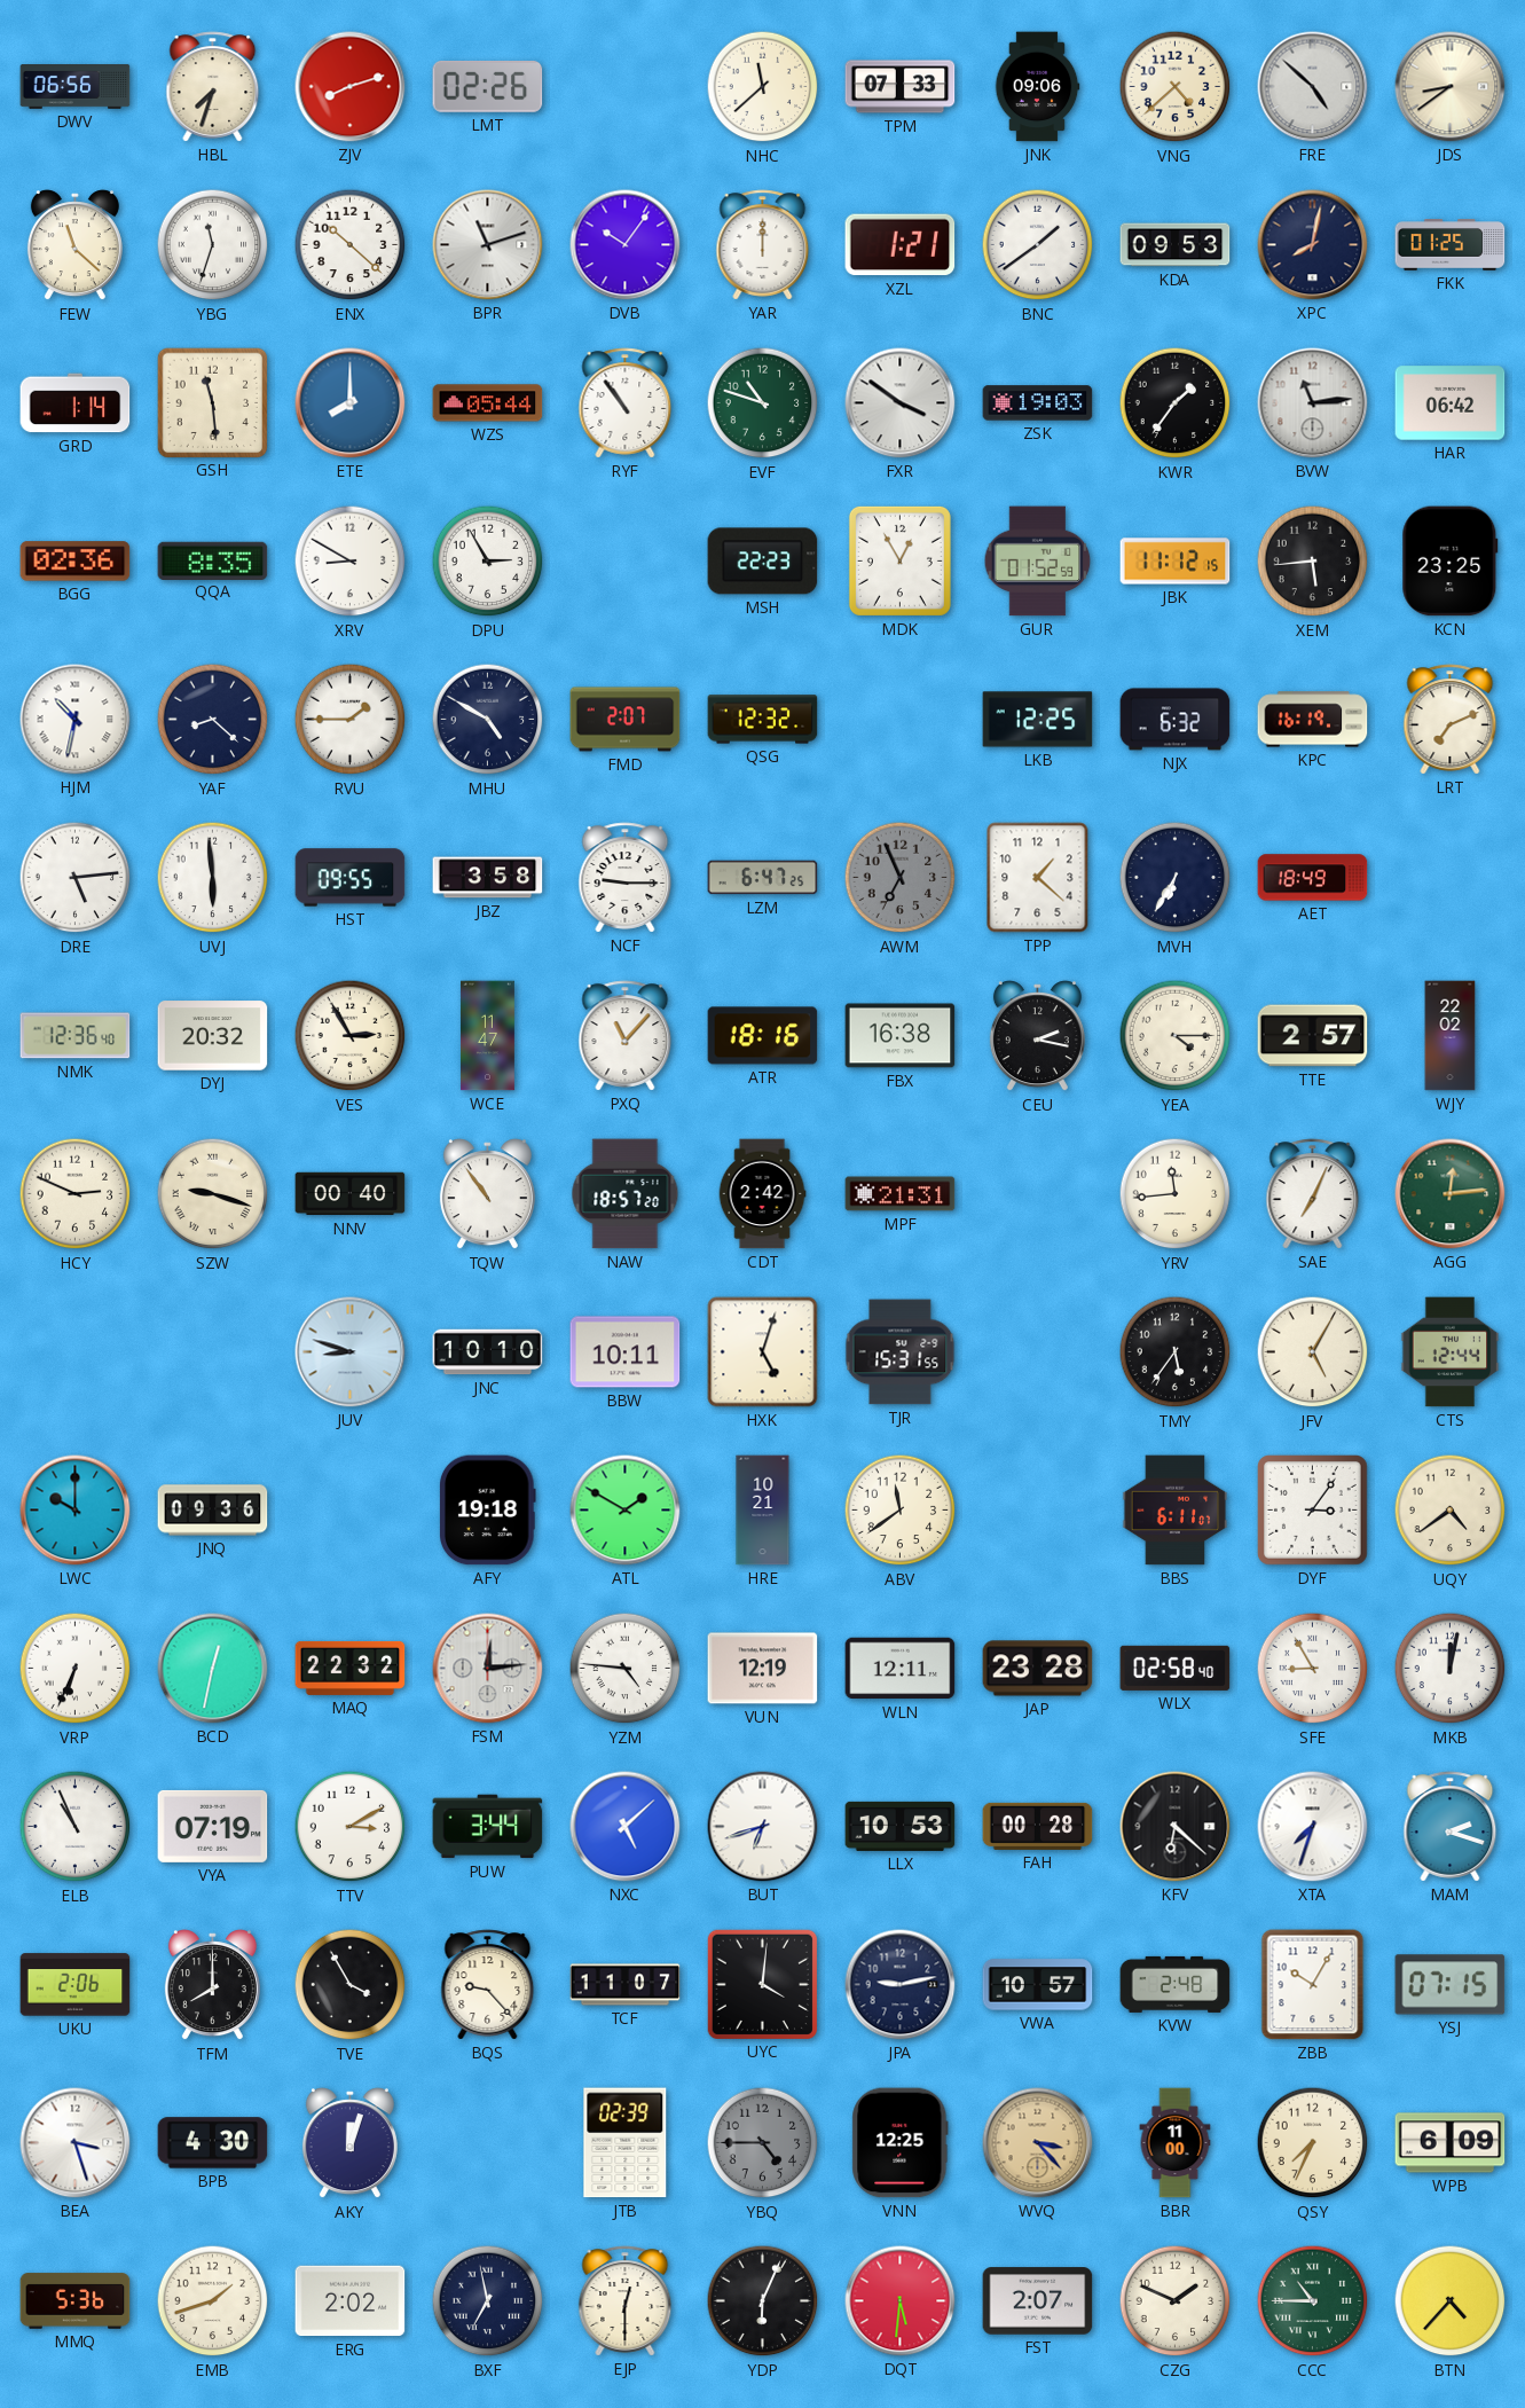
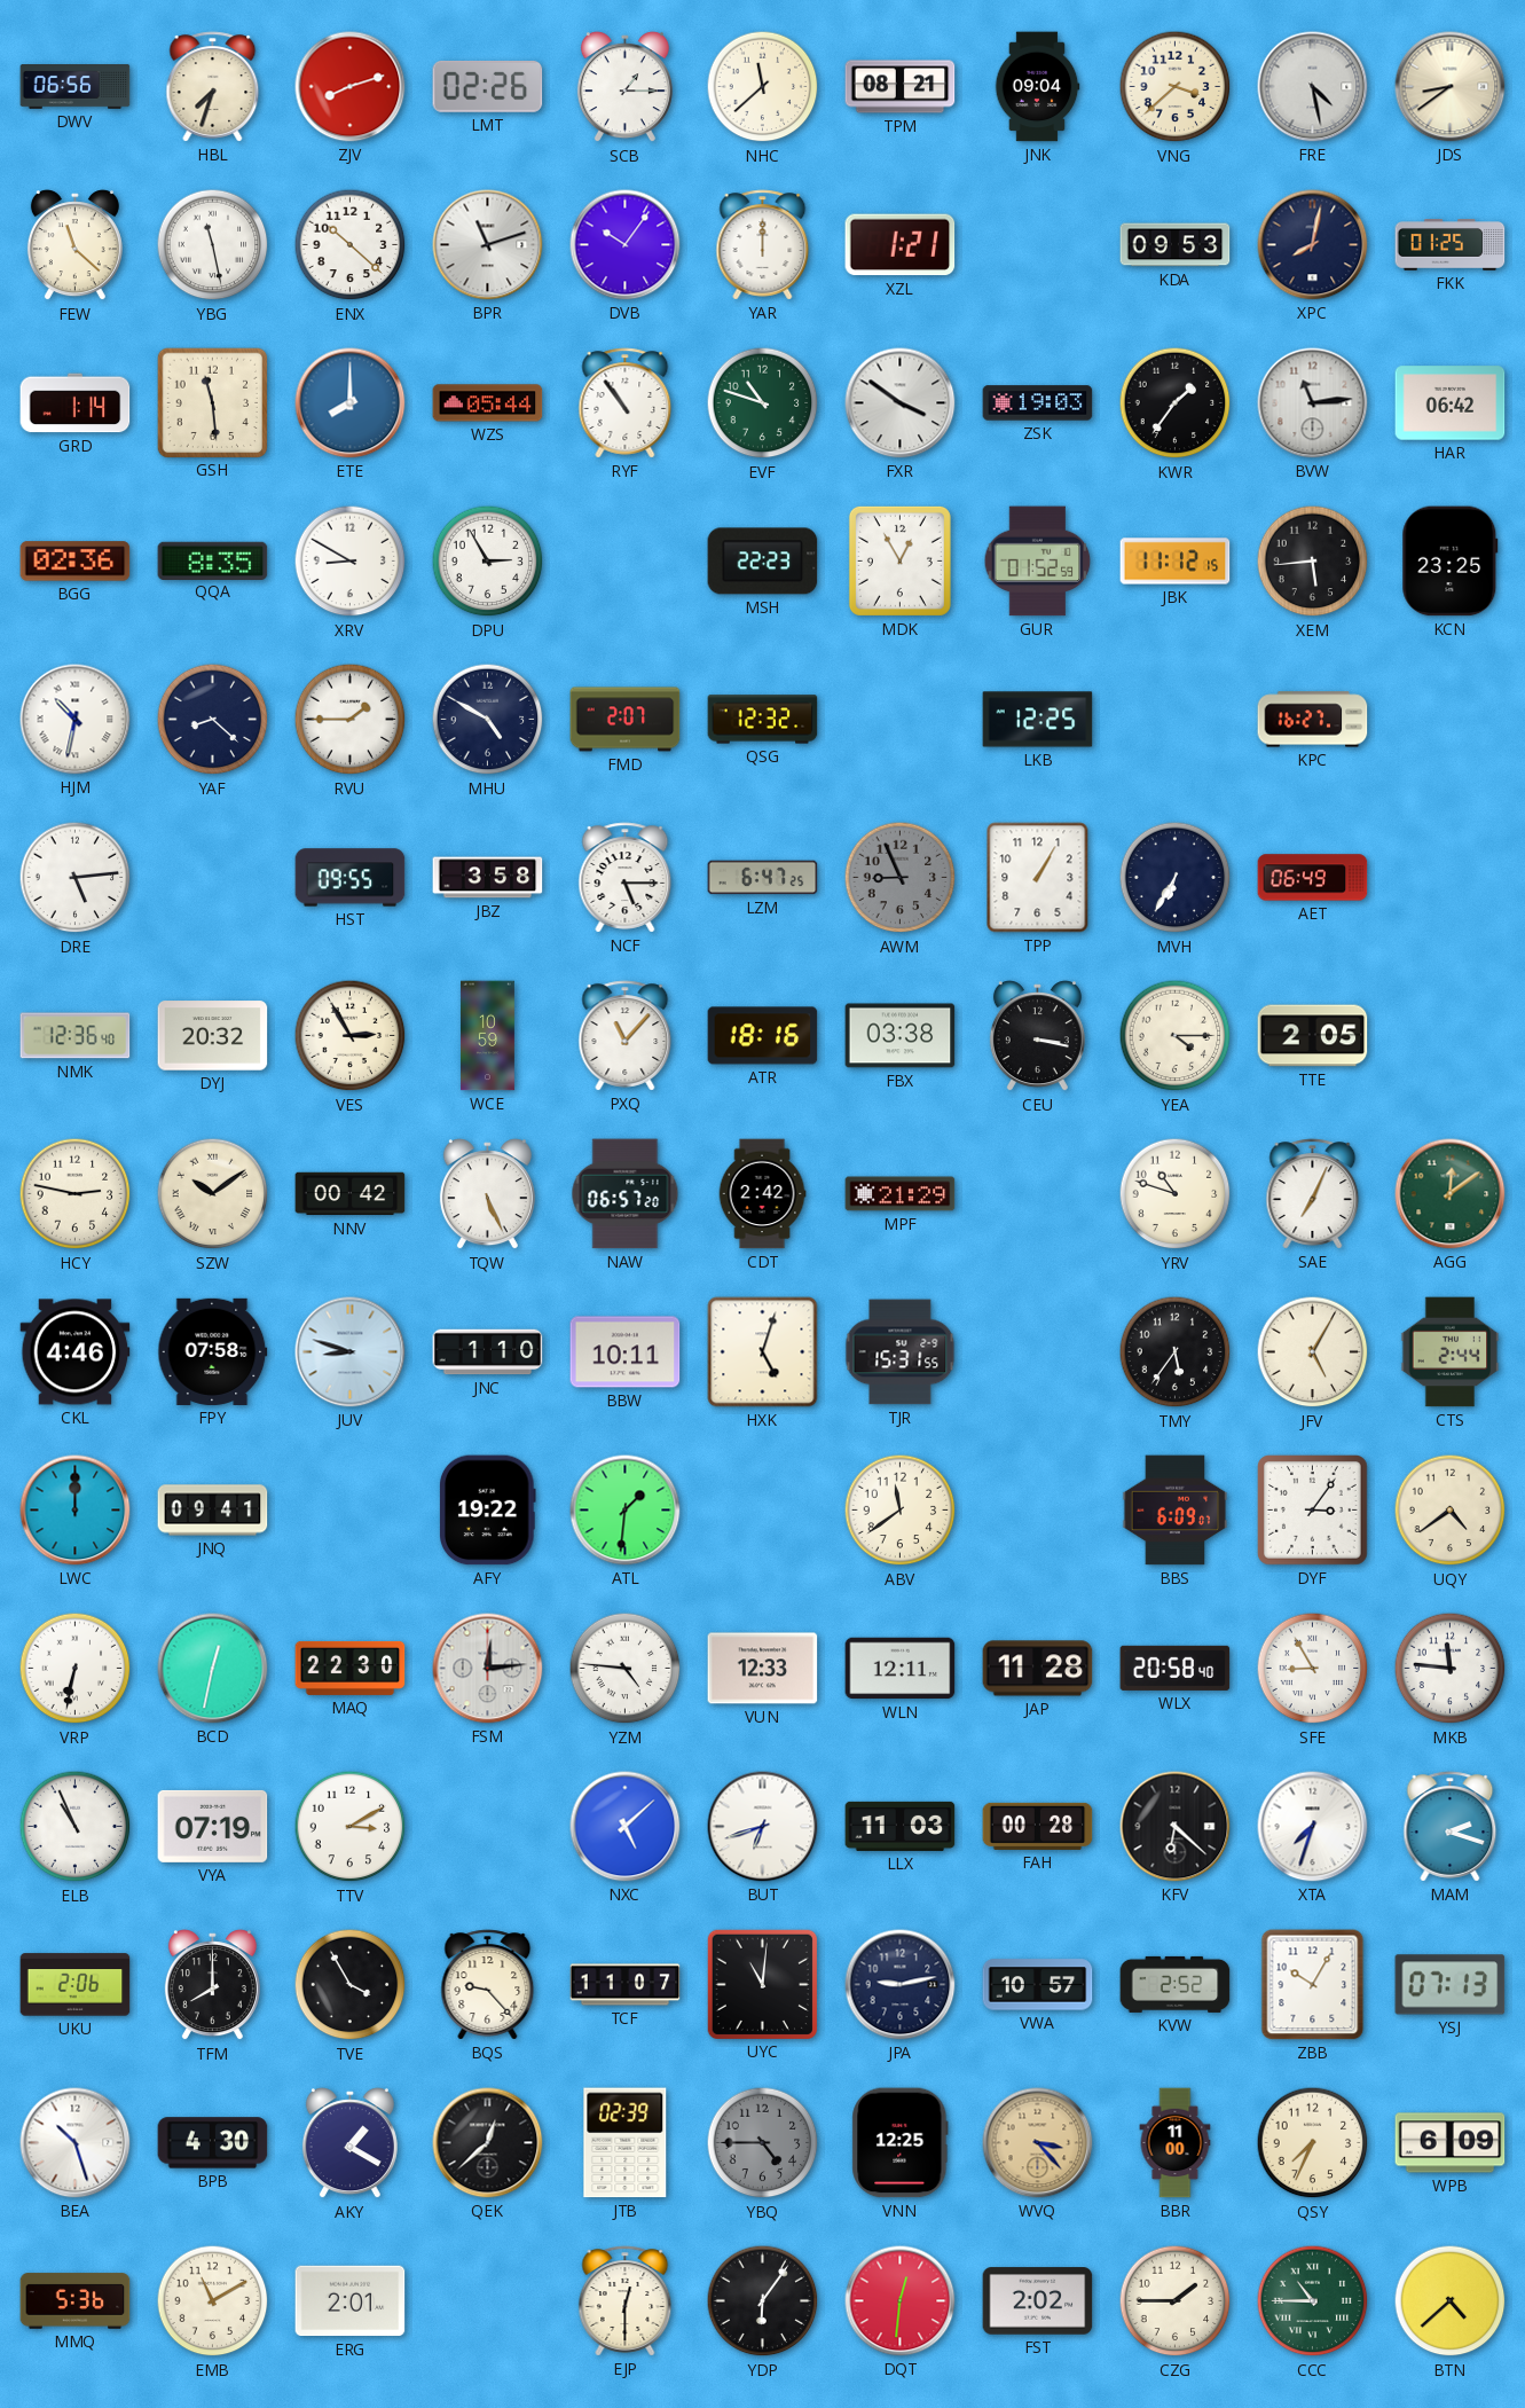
SCB: none -> 1:15
TPM: 07:33 -> 08:21
JNK: 09:06 -> 09:04
VNG: 4:38 -> 3:38
FRE: 4:52 -> 4:28
YBG: 11:33 -> 11:28
BNC: 1:39 -> none
NJX: 6:32 -> none
KPC: 16:19 -> 16:27
LRT: 7:11 -> none
UVJ: 5:59 -> none
NCF: 9:15 -> 5:15
AWM: 6:56 -> 8:56
TPP: 1:22 -> 1:05
AET: 18:49 -> 06:49
WCE: 11:47 -> 10:59
FBX: 16:38 -> 03:38
CEU: 2:17 -> 3:17
TTE: 2:57 -> 2:05
WJY: 22:02 -> none
HCY: 2:49 -> 2:47
SZW: 9:18 -> 10:09
NNV: 00:40 -> 00:42
TQW: 10:54 -> 5:26
NAW: 18:57 -> 06:57
MPF: 21:31 -> 21:29
YRV: 11:44 -> 10:48
AGG: 12:14 -> 12:09
CKL: none -> 4:46
FPY: none -> 07:58
JNC: 10:10 -> 1:10
CTS: 12:44 -> 2:44
LWC: 10:00 -> 12:00
JNQ: 09:36 -> 09:41
AFY: 19:18 -> 19:22
ATL: 1:50 -> 1:31
HRE: 10:21 -> none
BBS: 6:11 -> 6:09
VRP: 6:34 -> 6:32
MAQ: 22:32 -> 22:30
VUN: 12:19 -> 12:33
JAP: 23:28 -> 11:28
WLX: 02:58 -> 20:58
MKB: 12:02 -> 11:46
PUW: 3:44 -> none
LLX: 10:53 -> 11:03
UYC: 4:01 -> 11:01
KVW: 2:48 -> 2:52
YSJ: 07:15 -> 07:13
BEA: 3:27 -> 10:27
AKY: 12:03 -> 1:20
QEK: none -> 12:38
EMB: 1:42 -> 11:10
ERG: 2:02 -> 2:01
BXF: 6:58 -> none
YDP: 6:04 -> 6:06
DQT: 5:31 -> 12:31
FST: 2:07 -> 2:02
CZG: 1:49 -> 1:45
BTN: 4:37 -> 4:38
